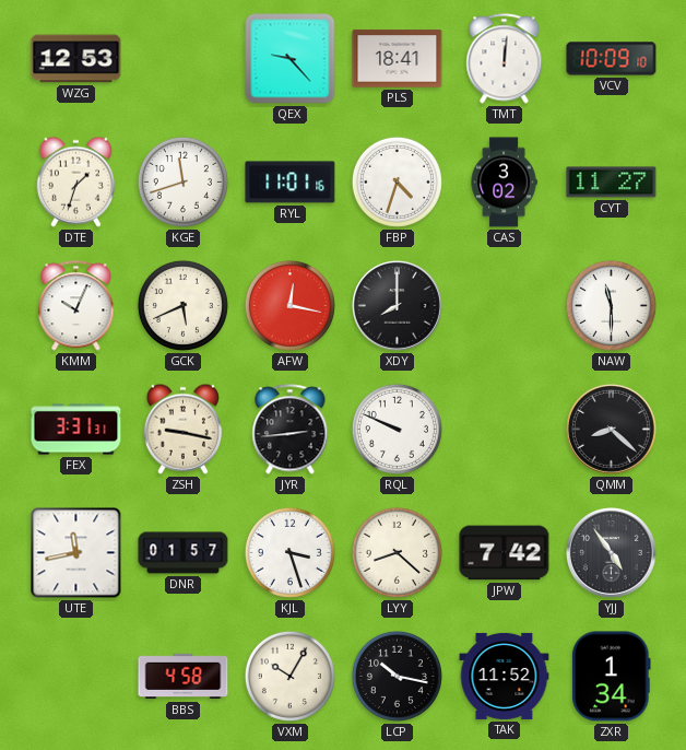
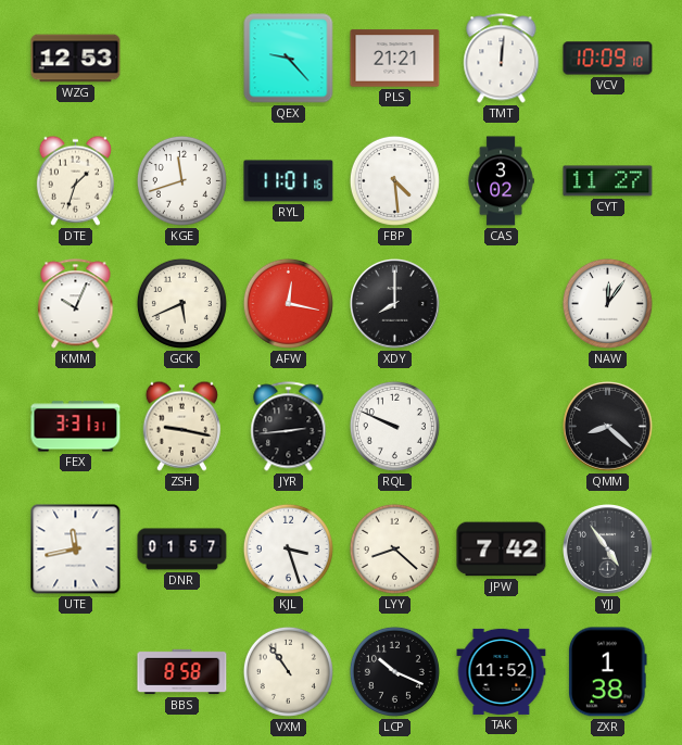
PLS: 18:41 -> 21:21
FBP: 4:33 -> 4:29
NAW: 11:30 -> 12:06
BBS: 4:58 -> 8:58
VXM: 10:05 -> 10:54
LCP: 10:17 -> 10:19
ZXR: 1:34 -> 1:38
